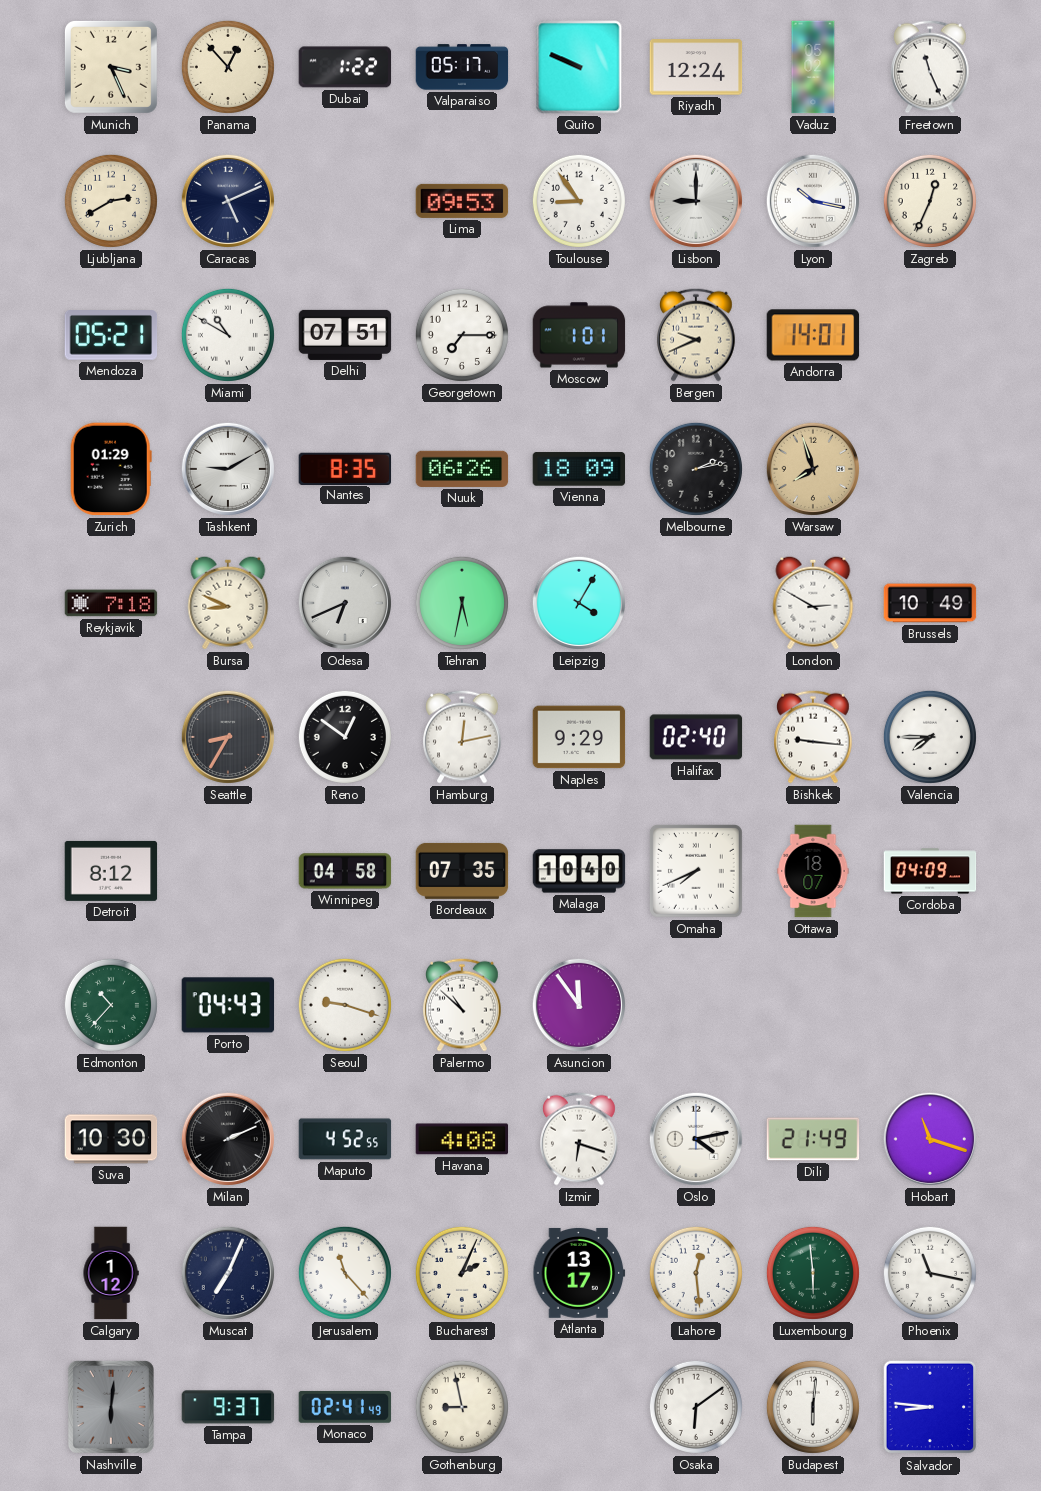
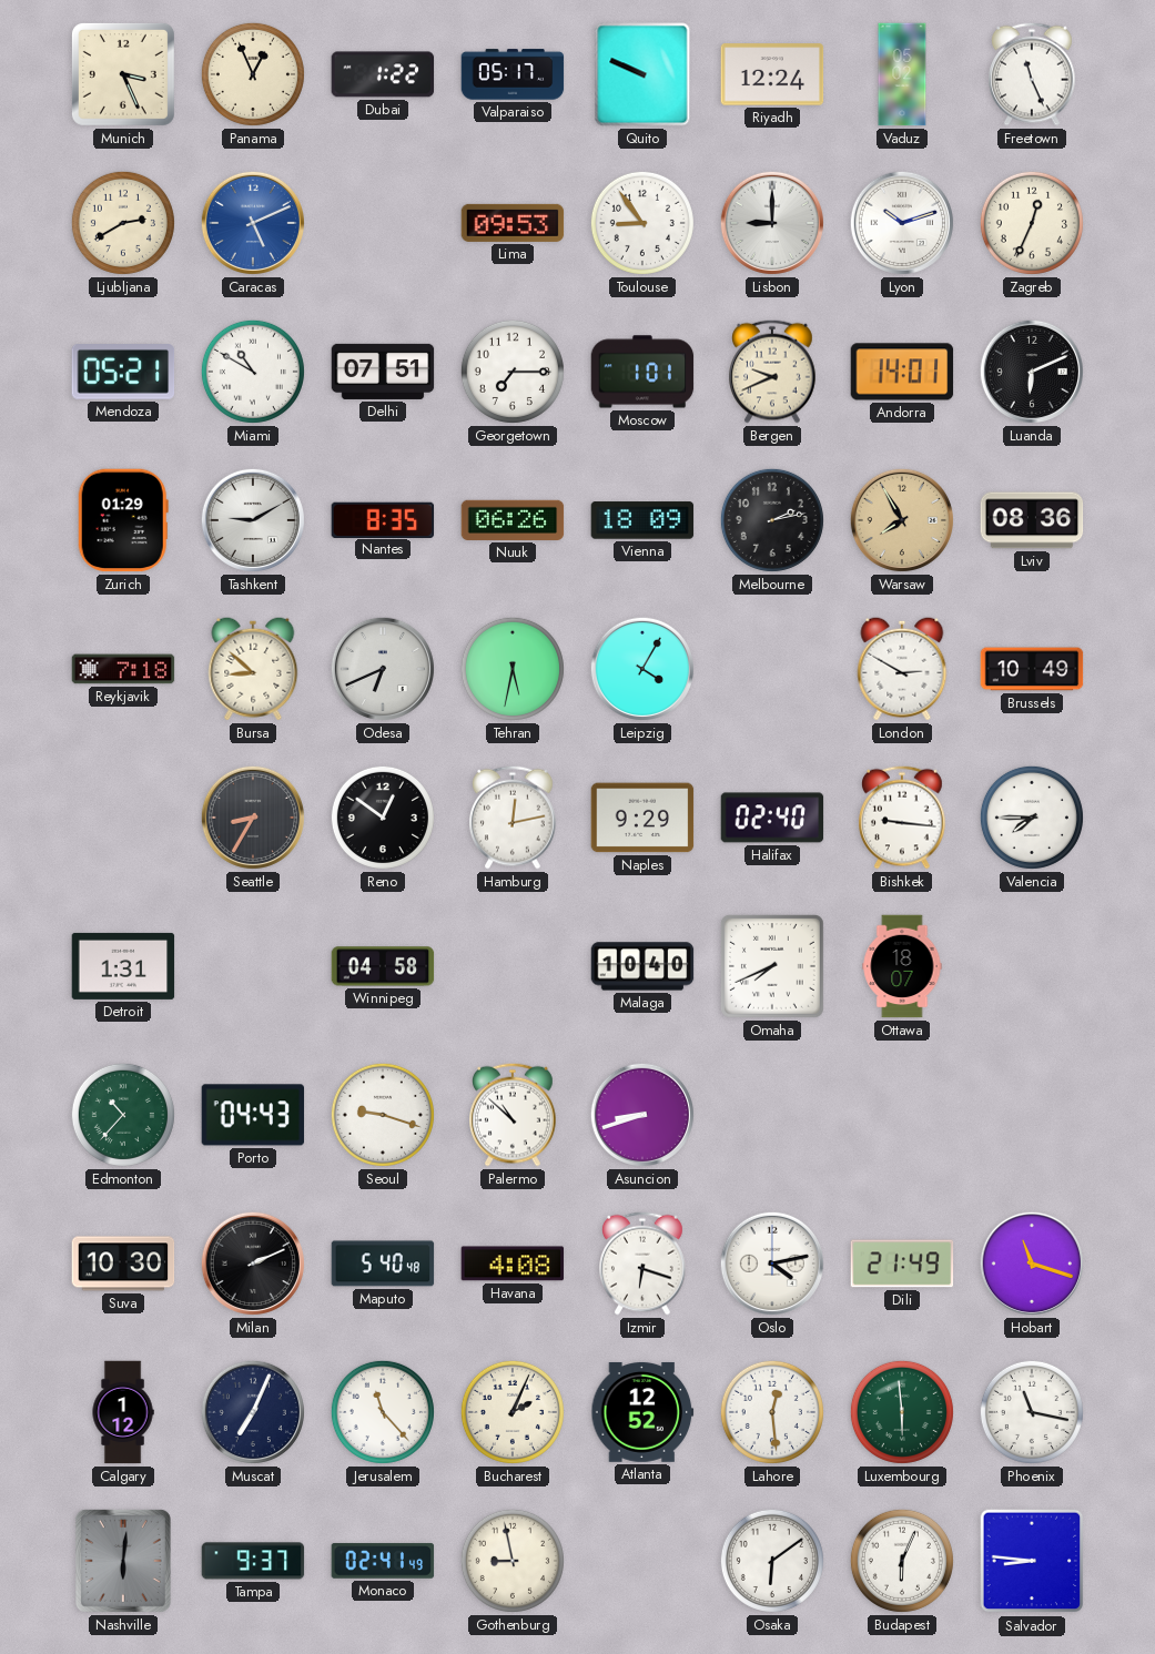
Panama: 12:53 -> 12:56
Caracas dial: navy -> blue
Lyon: 10:17 -> 10:12
Luanda: none -> 6:11
Warsaw: 7:57 -> 7:55
Lviv: none -> 08:36
Bursa: 8:49 -> 8:52
Detroit: 8:12 -> 1:31
Bordeaux: 07:35 -> none
Cordoba: 04:09 -> none
Asuncion: 11:54 -> 8:42
Maputo: 4:52 -> 5:40
Atlanta: 13:17 -> 12:52
Budapest: 6:01 -> 6:04
